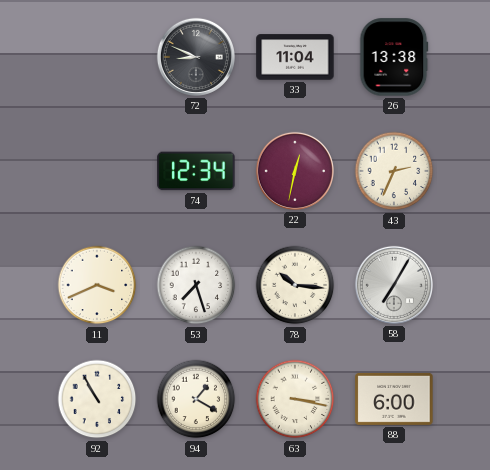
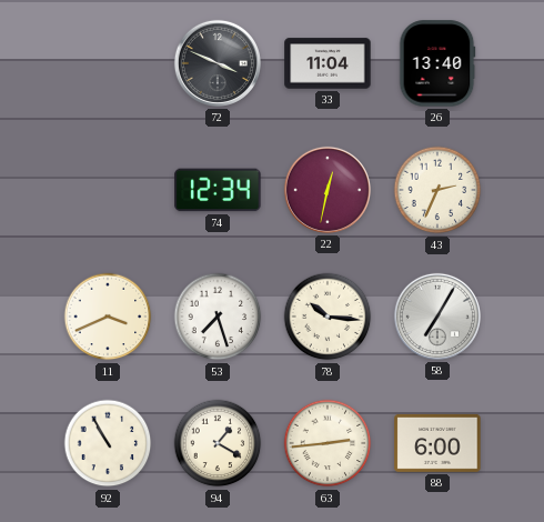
72: 8:49 -> 3:49
26: 13:38 -> 13:40
63: 3:17 -> 2:44
